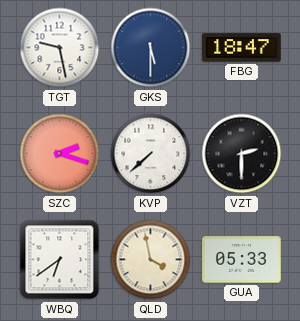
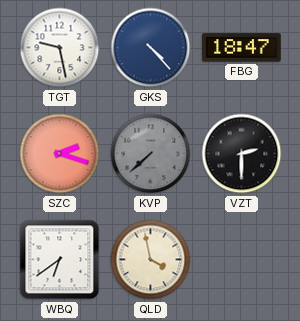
GKS: 5:30 -> 4:23
KVP dial: white -> grey
GUA: 05:33 -> none
